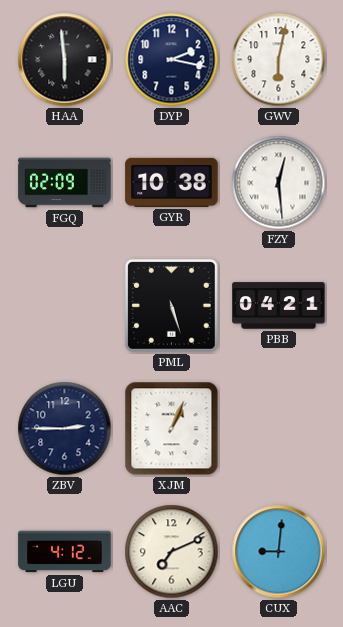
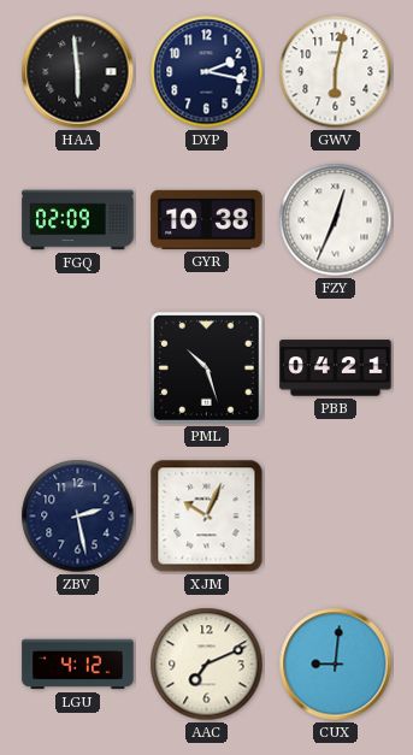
FZY: 12:29 -> 12:34
PML: 5:27 -> 10:27
ZBV: 2:45 -> 2:28
XJM: 1:04 -> 10:04
